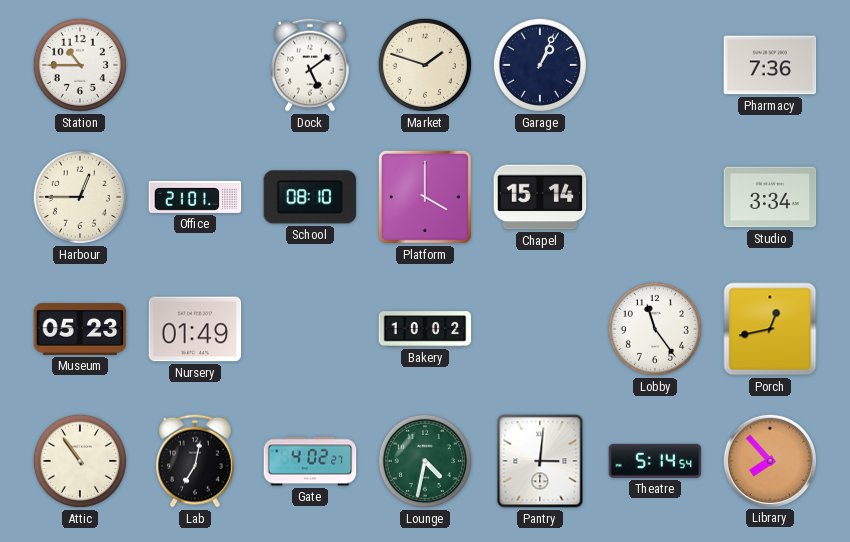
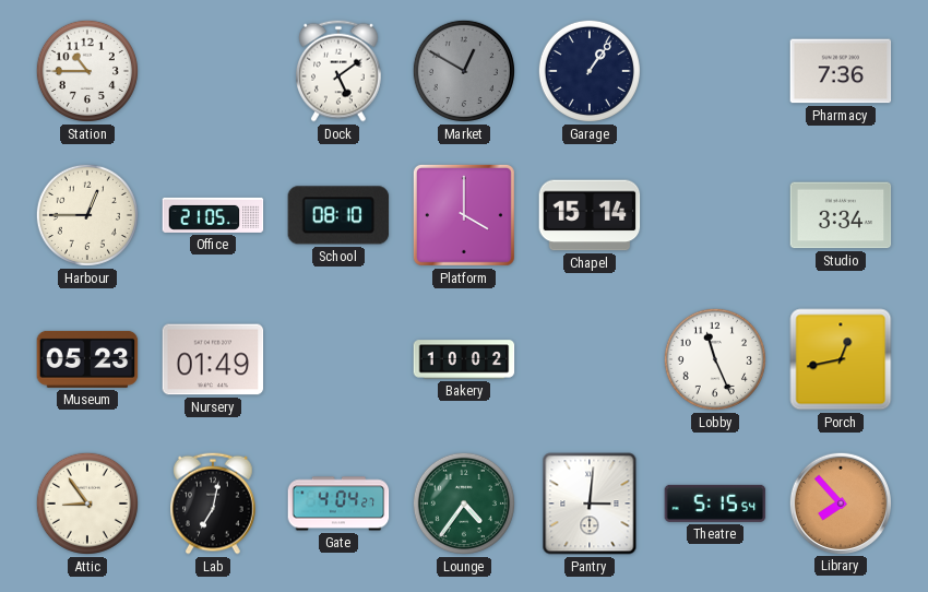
Market: 1:48 -> 12:50
Market dial: cream -> grey
Garage: 1:04 -> 1:06
Office: 21:01 -> 21:05
Lobby: 11:24 -> 11:26
Attic: 10:54 -> 8:54
Gate: 4:02 -> 4:04
Lounge: 4:32 -> 4:36
Theatre: 5:14 -> 5:15
